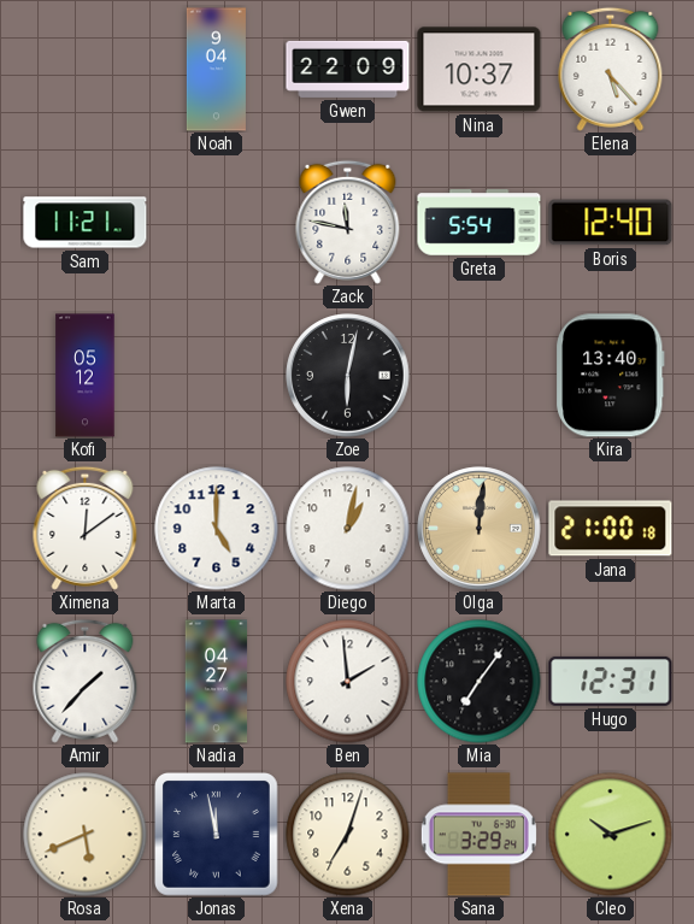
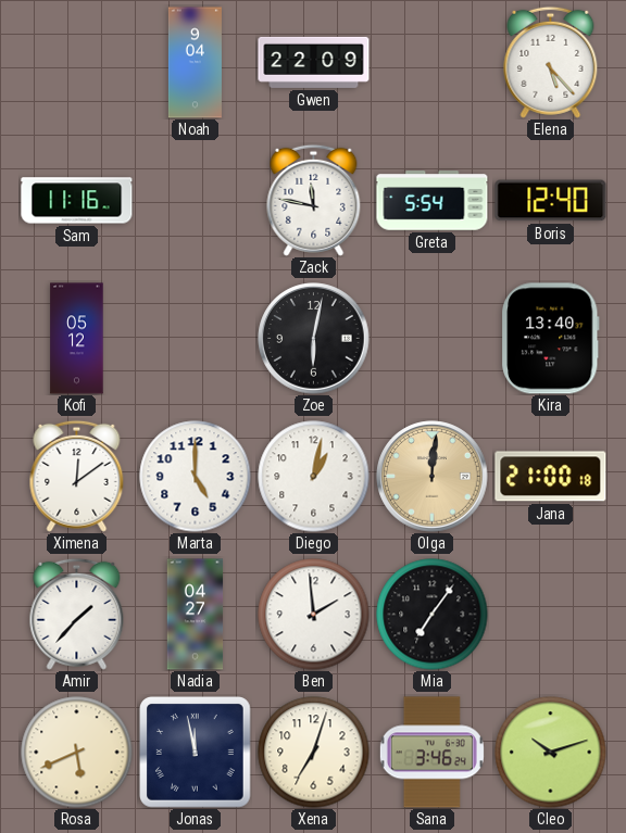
Nina: 10:37 -> none
Sam: 11:21 -> 11:16
Hugo: 12:31 -> none
Sana: 3:29 -> 3:46
